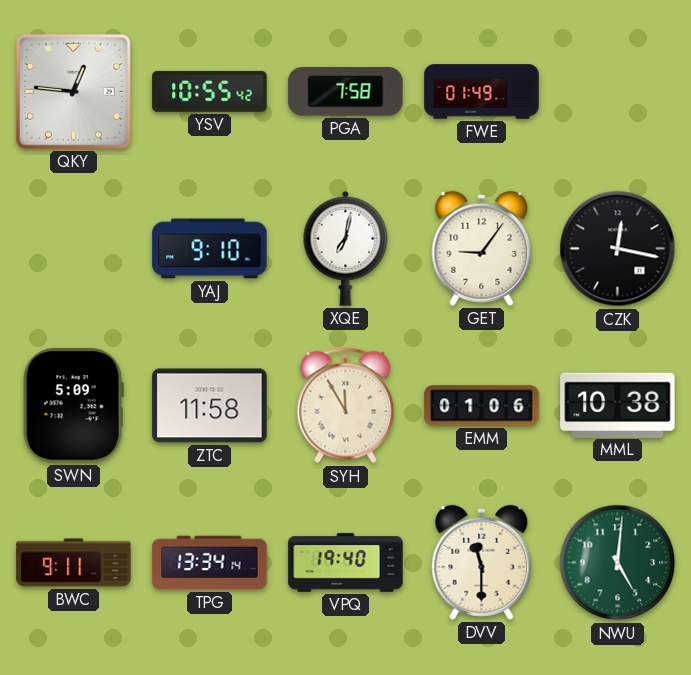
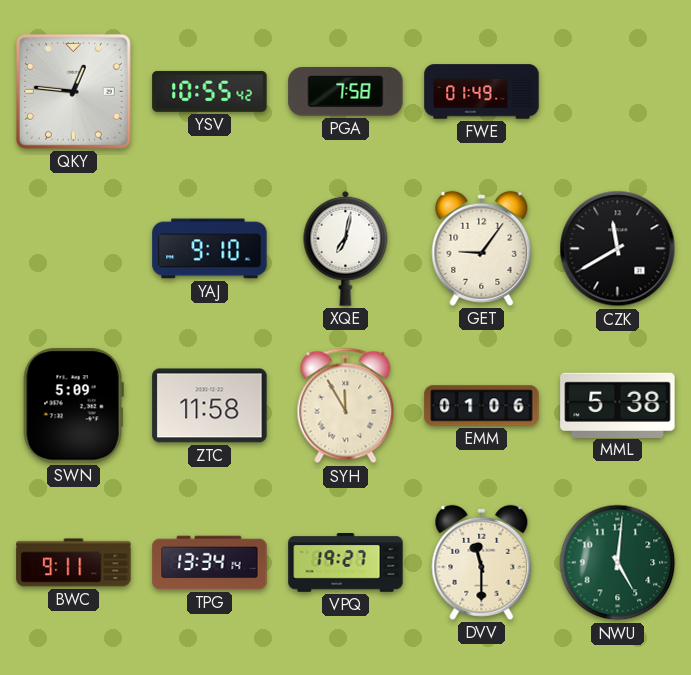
CZK: 12:17 -> 11:40
MML: 10:38 -> 5:38
VPQ: 19:40 -> 19:27
